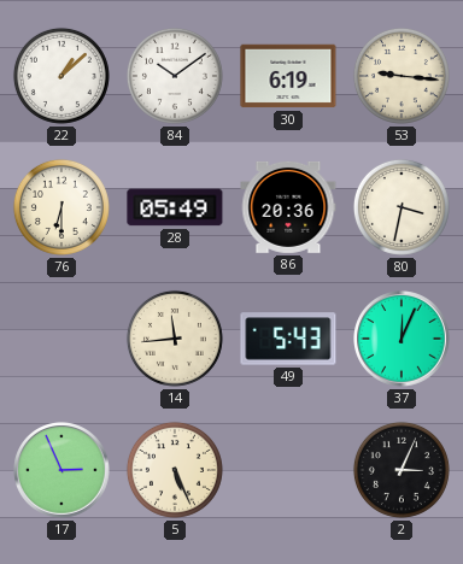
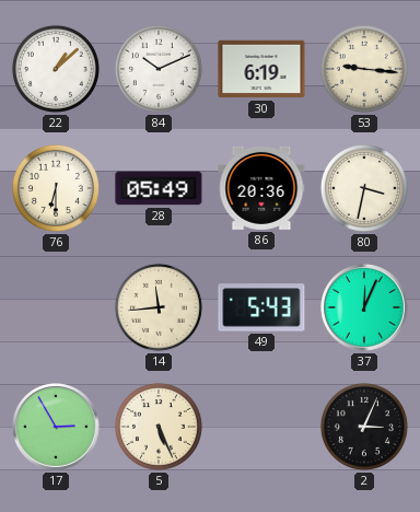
84: 10:09 -> 10:11
17: 2:56 -> 2:55
